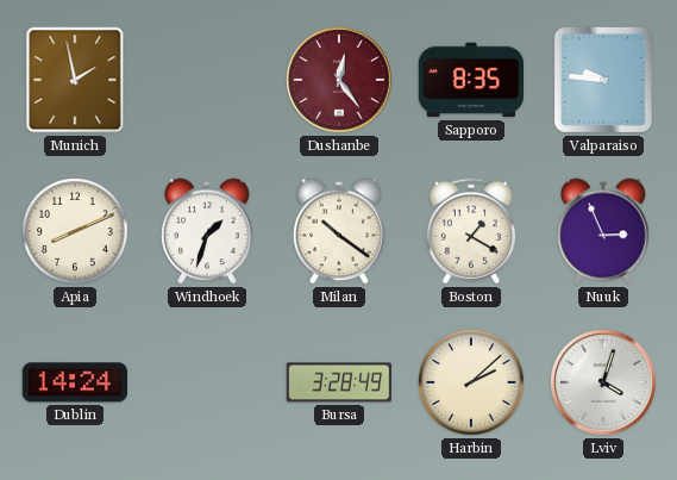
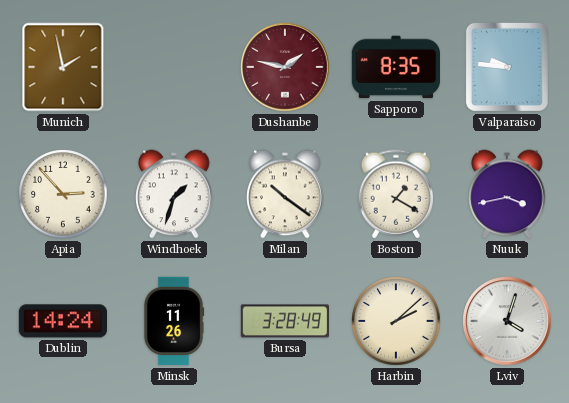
Dushanbe: 12:24 -> 1:47
Apia: 8:11 -> 2:53
Nuuk: 2:56 -> 3:43
Minsk: none -> 11:26
